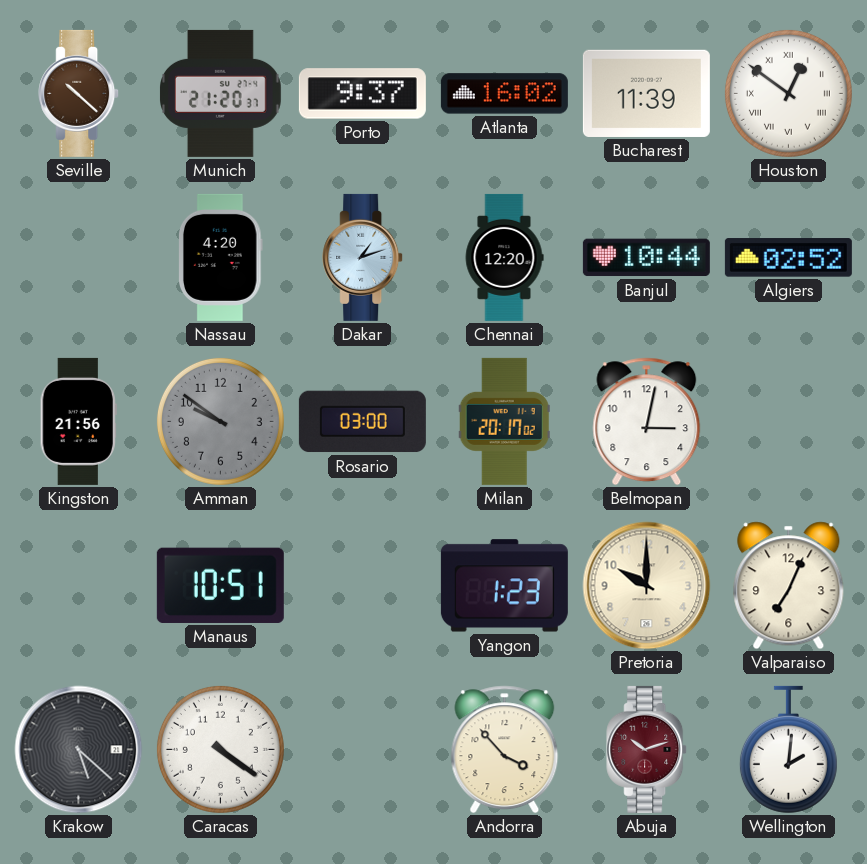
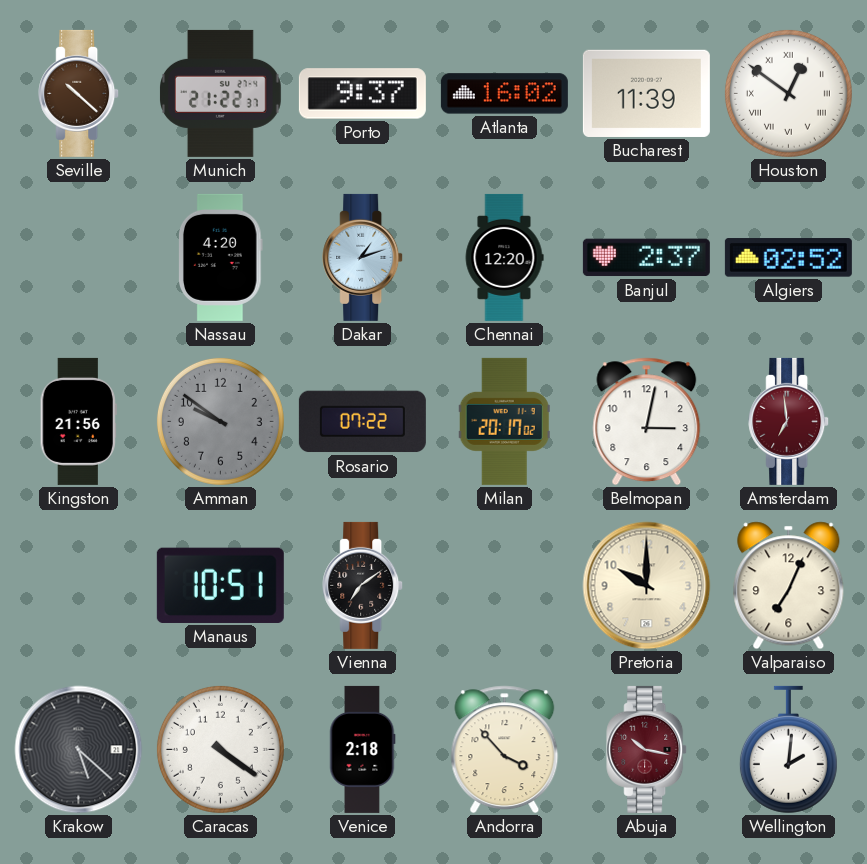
Munich: 21:20 -> 21:22
Banjul: 10:44 -> 2:37
Rosario: 03:00 -> 07:22
Amsterdam: none -> 6:59
Vienna: none -> 7:09
Yangon: 1:23 -> none
Venice: none -> 2:18
Abuja: 10:12 -> 10:17
